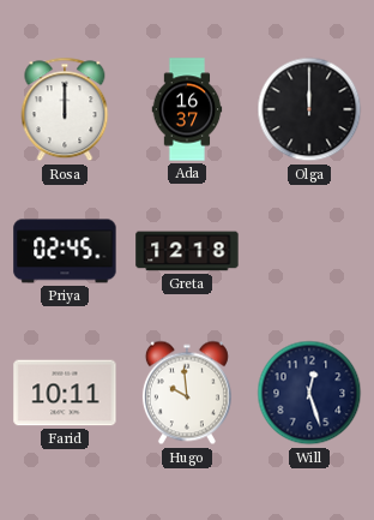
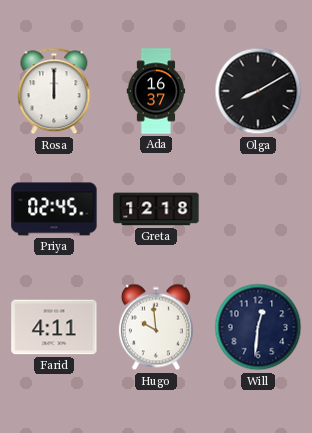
Olga: 12:00 -> 8:10
Farid: 10:11 -> 4:11
Will: 12:27 -> 12:31
